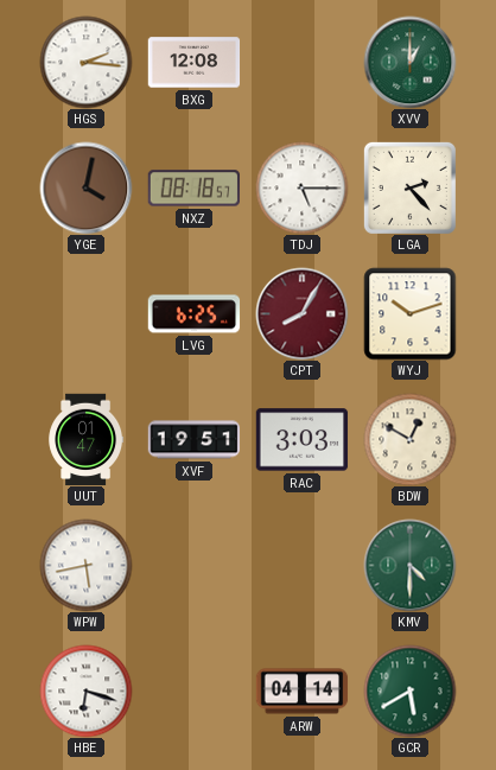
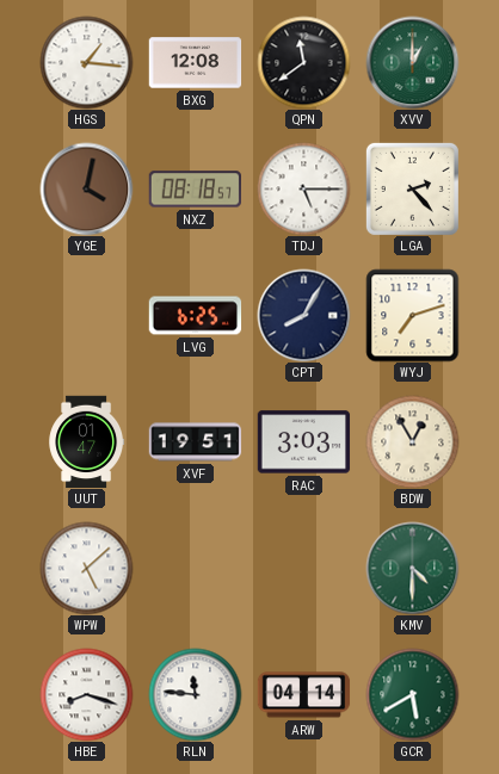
HGS: 2:16 -> 1:16
QPN: none -> 11:39
CPT dial: burgundy -> navy
WYJ: 10:12 -> 7:12
BDW: 12:50 -> 12:55
WPW: 5:43 -> 5:08
HBE: 6:18 -> 8:18
RLN: none -> 11:46
